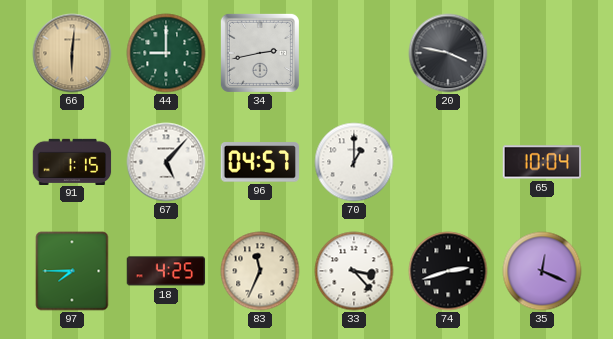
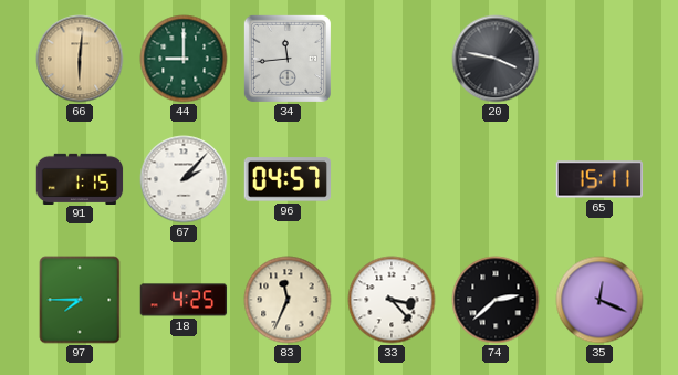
34: 2:43 -> 11:44
67: 5:07 -> 2:07
70: 1:00 -> none
65: 10:04 -> 15:11
74: 2:42 -> 2:38
